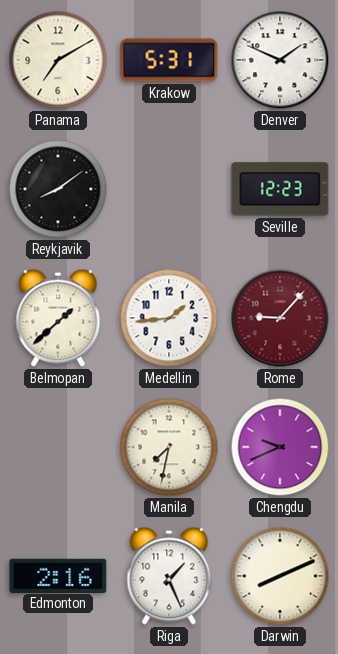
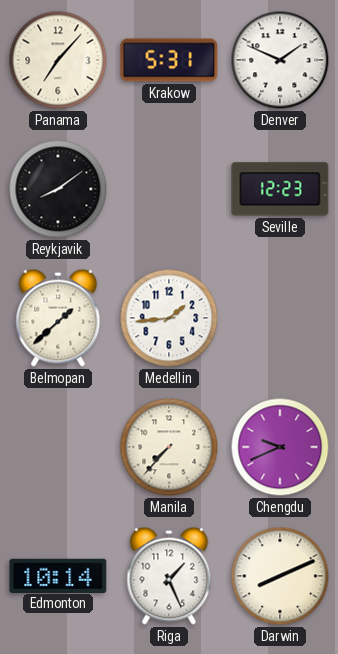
Panama: 7:10 -> 7:07
Rome: 9:07 -> none
Manila: 7:32 -> 7:37
Edmonton: 2:16 -> 10:14
